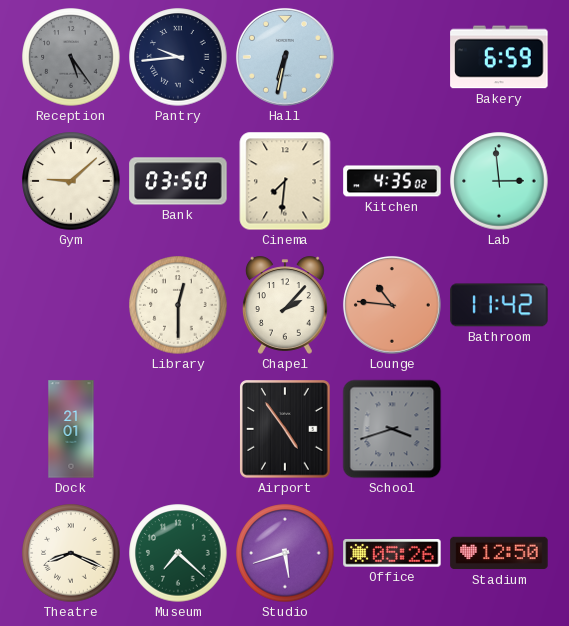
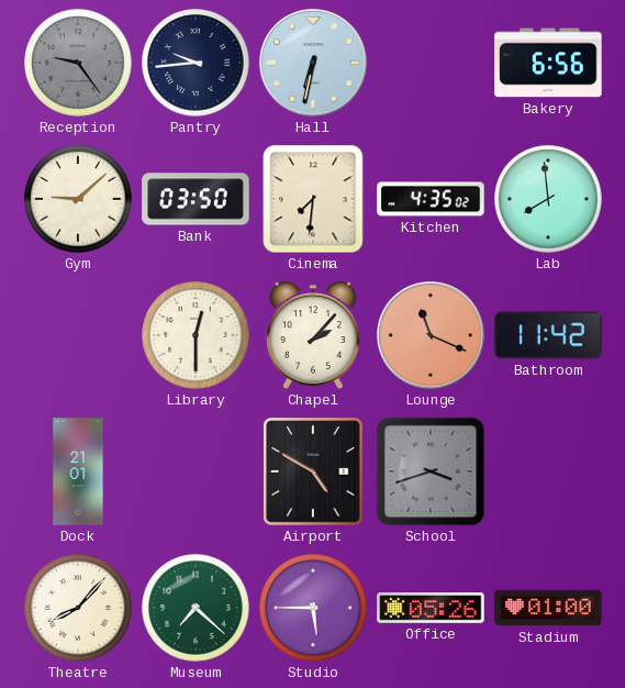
Reception: 5:24 -> 9:24
Bakery: 6:59 -> 6:56
Lab: 2:59 -> 7:59
Lounge: 10:46 -> 11:19
Airport: 4:54 -> 4:50
Theatre: 8:19 -> 8:07
Studio: 5:42 -> 5:45
Stadium: 12:50 -> 01:00
